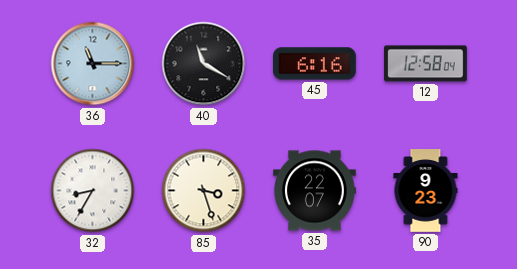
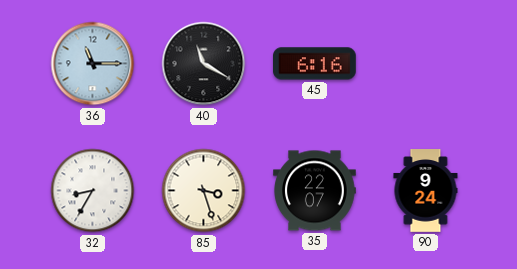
12: 12:58 -> none
90: 9:23 -> 9:24
